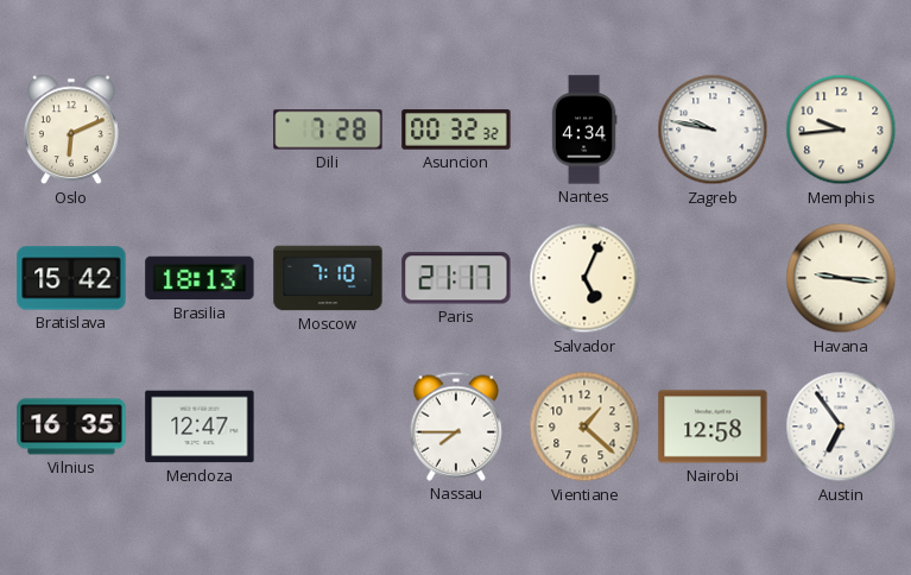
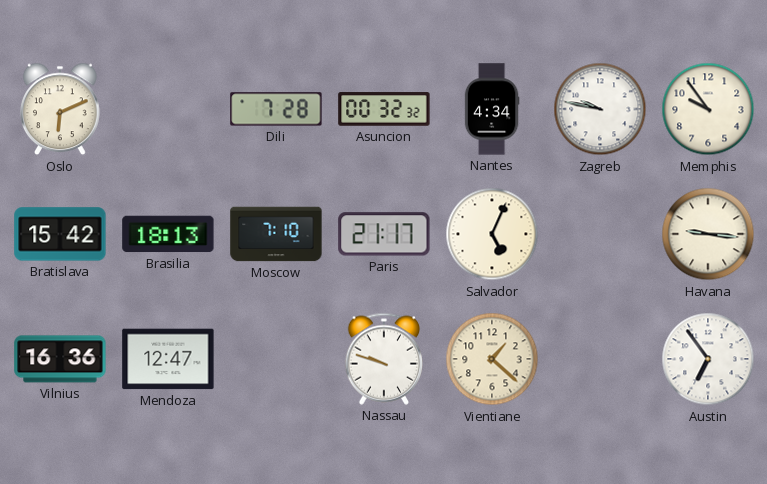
Memphis: 9:44 -> 9:54
Vilnius: 16:35 -> 16:36
Nassau: 7:45 -> 9:48
Nairobi: 12:58 -> none
